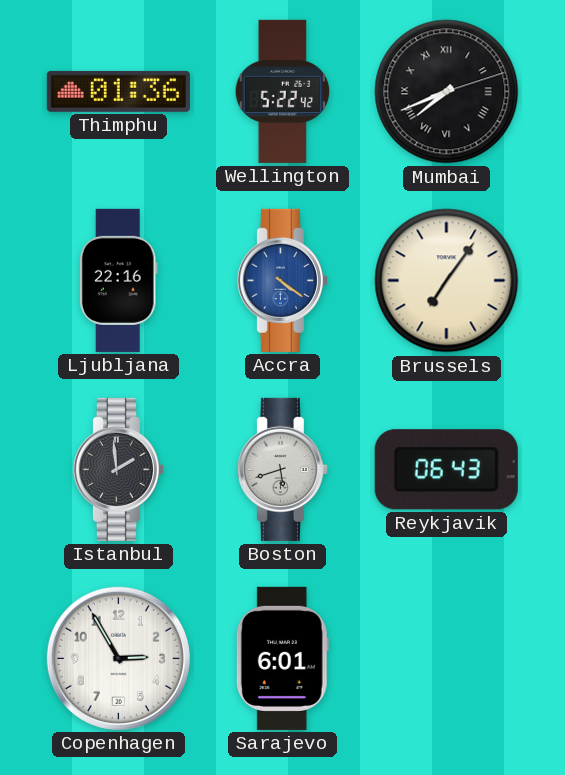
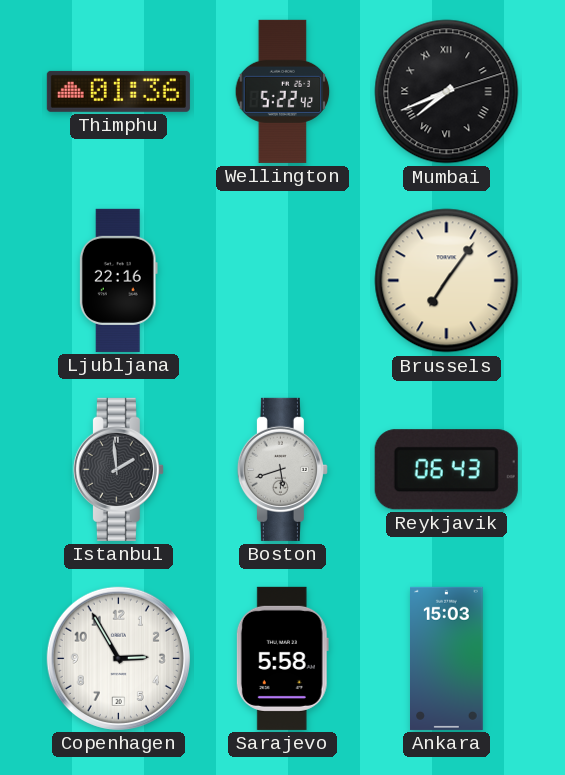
Accra: 4:21 -> none
Sarajevo: 6:01 -> 5:58
Ankara: none -> 15:03
